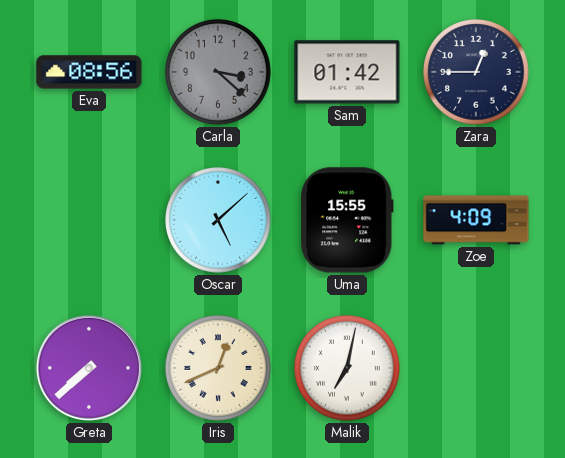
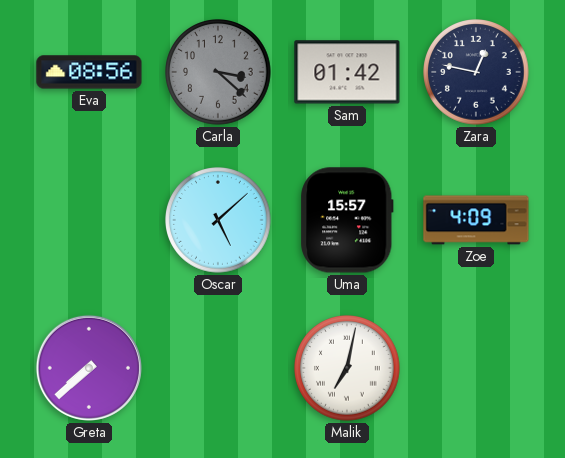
Zara: 12:45 -> 12:47
Uma: 15:55 -> 15:57
Iris: 12:41 -> none
